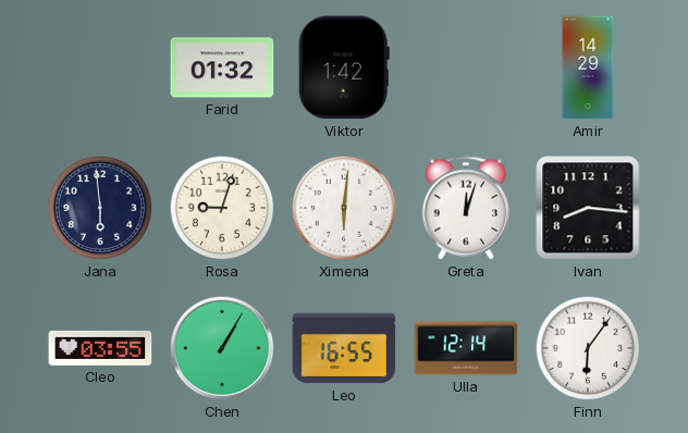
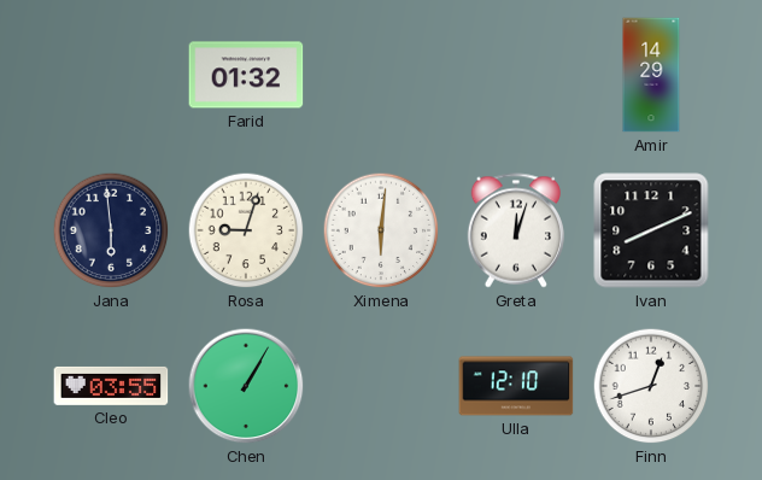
Viktor: 1:42 -> none
Ivan: 8:16 -> 8:11
Leo: 16:55 -> none
Ulla: 12:14 -> 12:10
Finn: 6:06 -> 12:42
